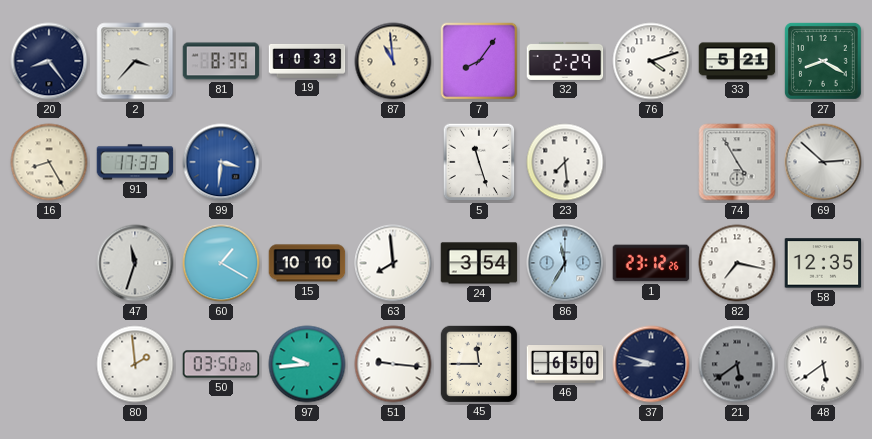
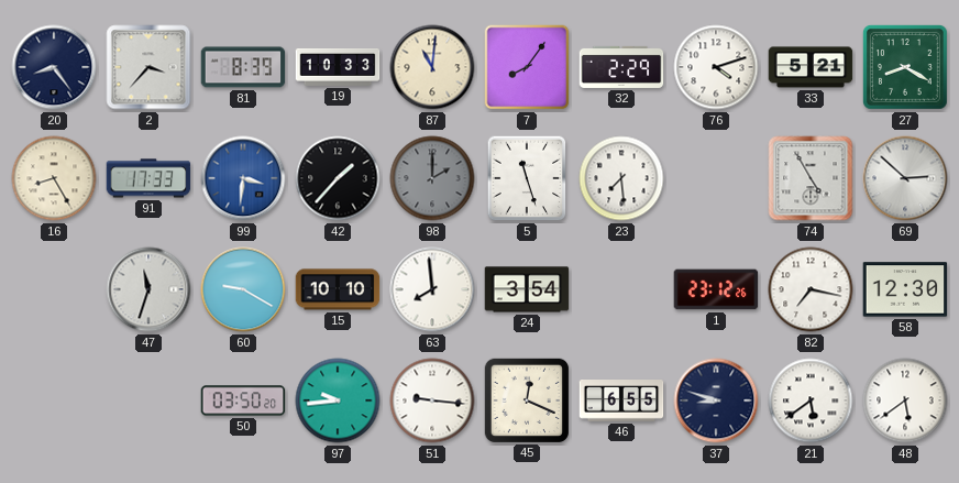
87: 10:59 -> 11:01
42: none -> 1:37
98: none -> 2:00
60: 1:20 -> 9:20
86: 11:35 -> none
58: 12:35 -> 12:30
80: 1:59 -> none
45: 11:45 -> 12:19
46: 6:50 -> 6:55
21 dial: grey -> white
